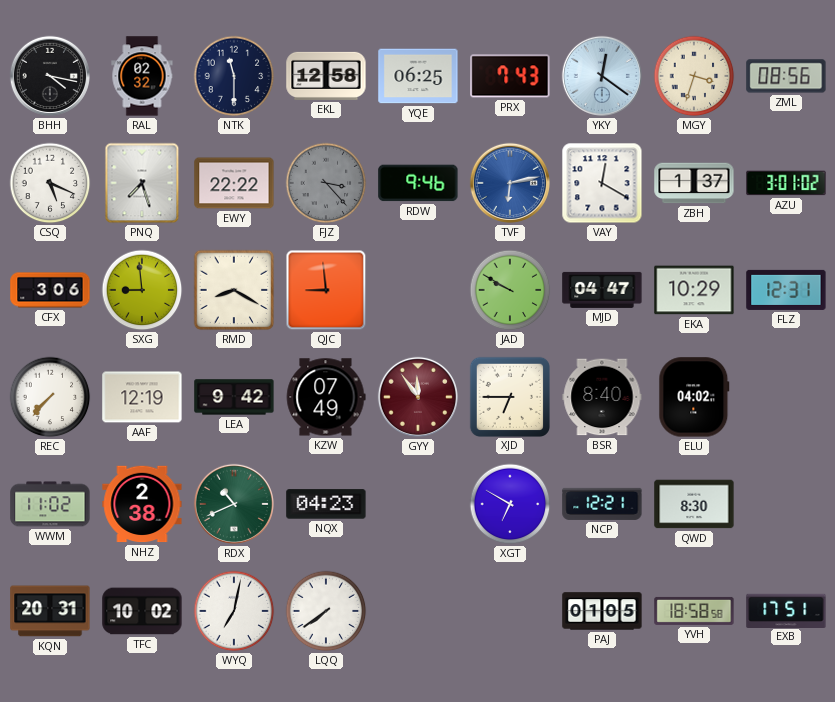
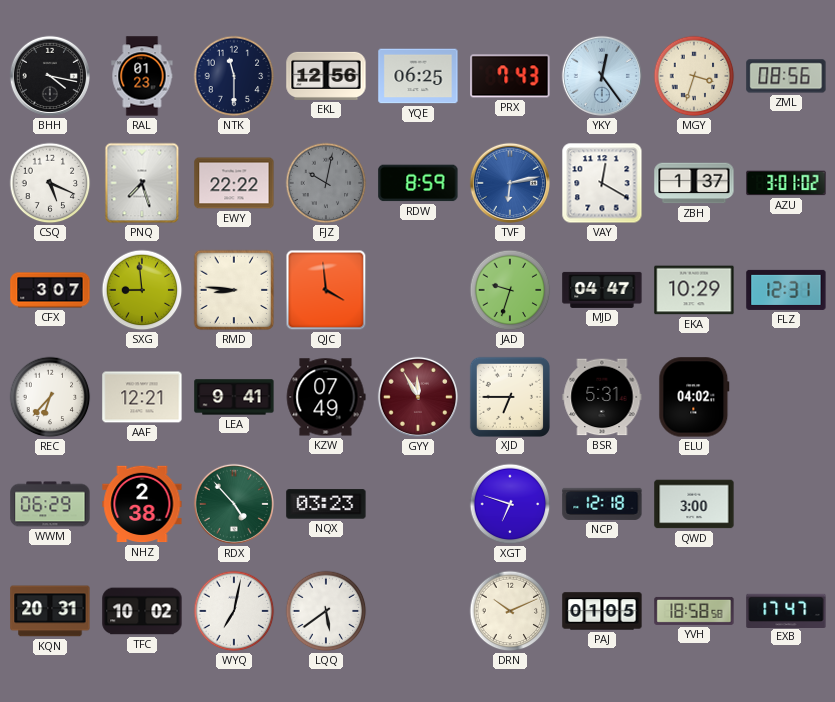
RAL: 02:32 -> 01:23
EKL: 12:58 -> 12:56
YKY: 12:21 -> 12:24
FJZ: 3:23 -> 10:02
RDW: 9:46 -> 8:59
CFX: 3:06 -> 3:07
RMD: 8:20 -> 8:46
QJC: 8:59 -> 3:59
JAD: 9:50 -> 9:33
REC: 7:37 -> 6:37
AAF: 12:19 -> 12:21
LEA: 9:42 -> 9:41
GYY: 11:54 -> 11:55
BSR: 8:40 -> 5:31
WWM: 11:02 -> 06:29
RDX: 10:41 -> 4:53
NQX: 04:23 -> 03:23
XGT: 6:50 -> 6:48
NCP: 12:21 -> 12:18
QWD: 8:30 -> 3:00
LQQ: 7:39 -> 5:39
DRN: none -> 10:11
EXB: 17:51 -> 17:47
